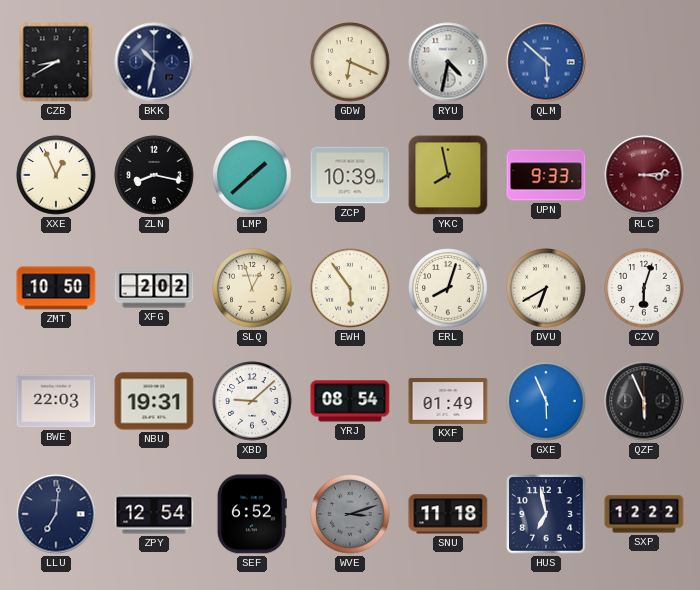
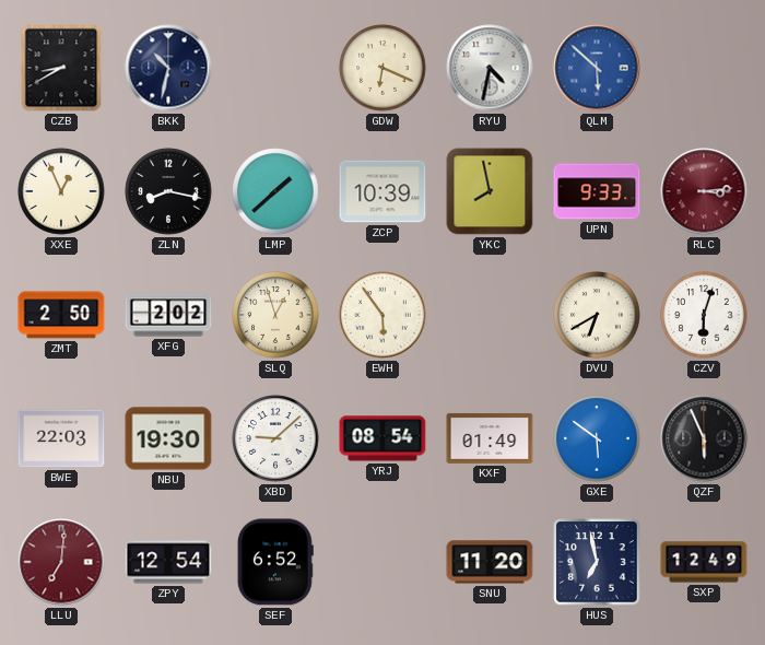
ZMT: 10:50 -> 2:50
ERL: 8:03 -> none
NBU: 19:31 -> 19:30
GXE: 5:56 -> 5:51
LLU dial: navy -> burgundy
WVE: 3:12 -> none
SNU: 11:18 -> 11:20
SXP: 12:22 -> 12:49
